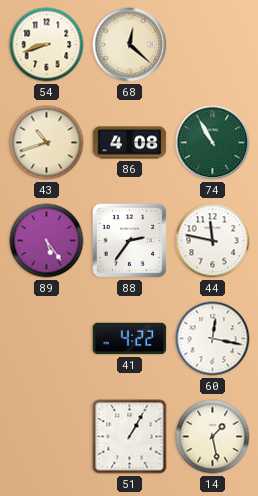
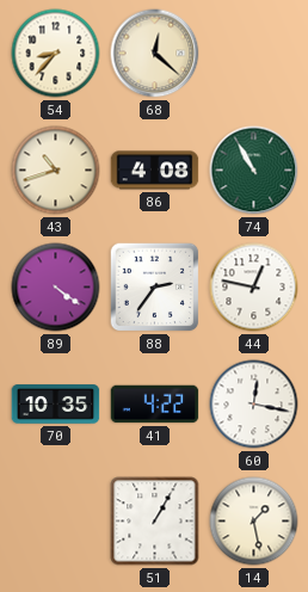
54: 8:42 -> 8:37
89: 5:24 -> 4:21
44: 11:47 -> 12:47
70: none -> 10:35
